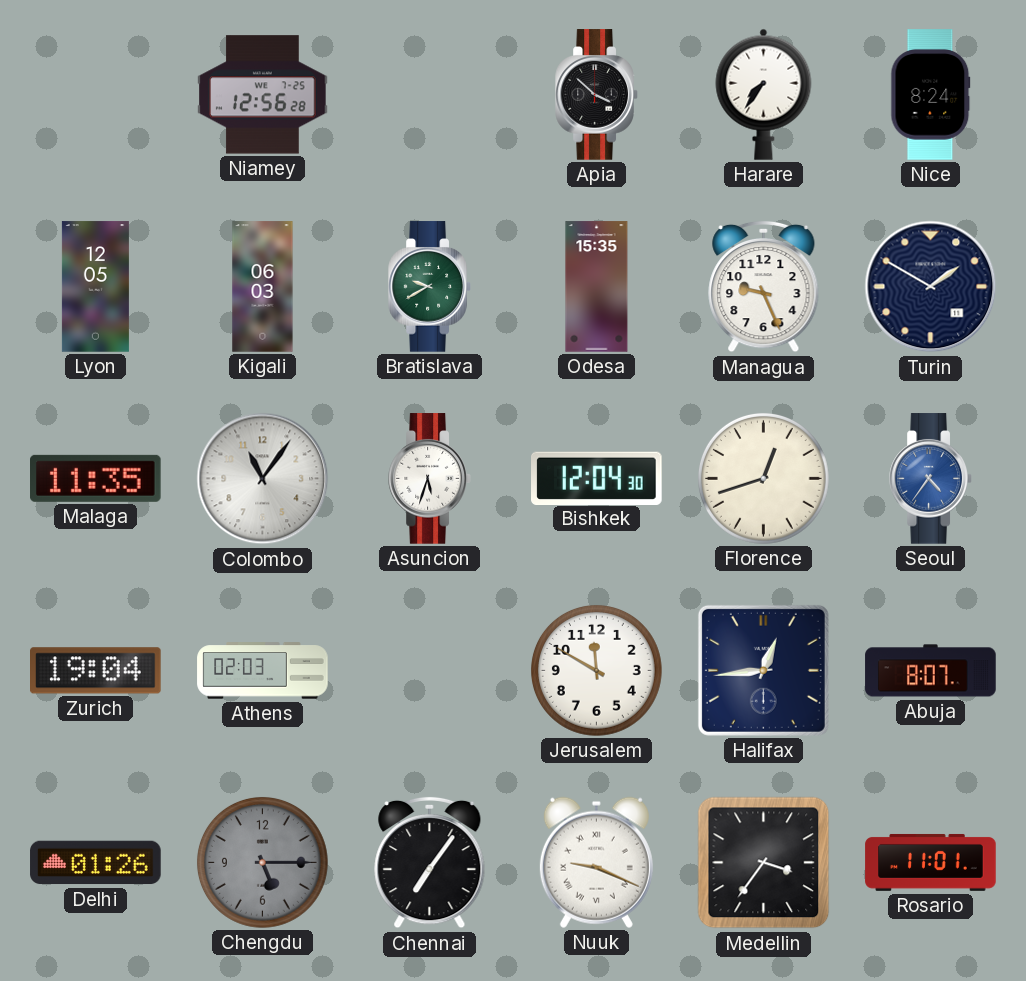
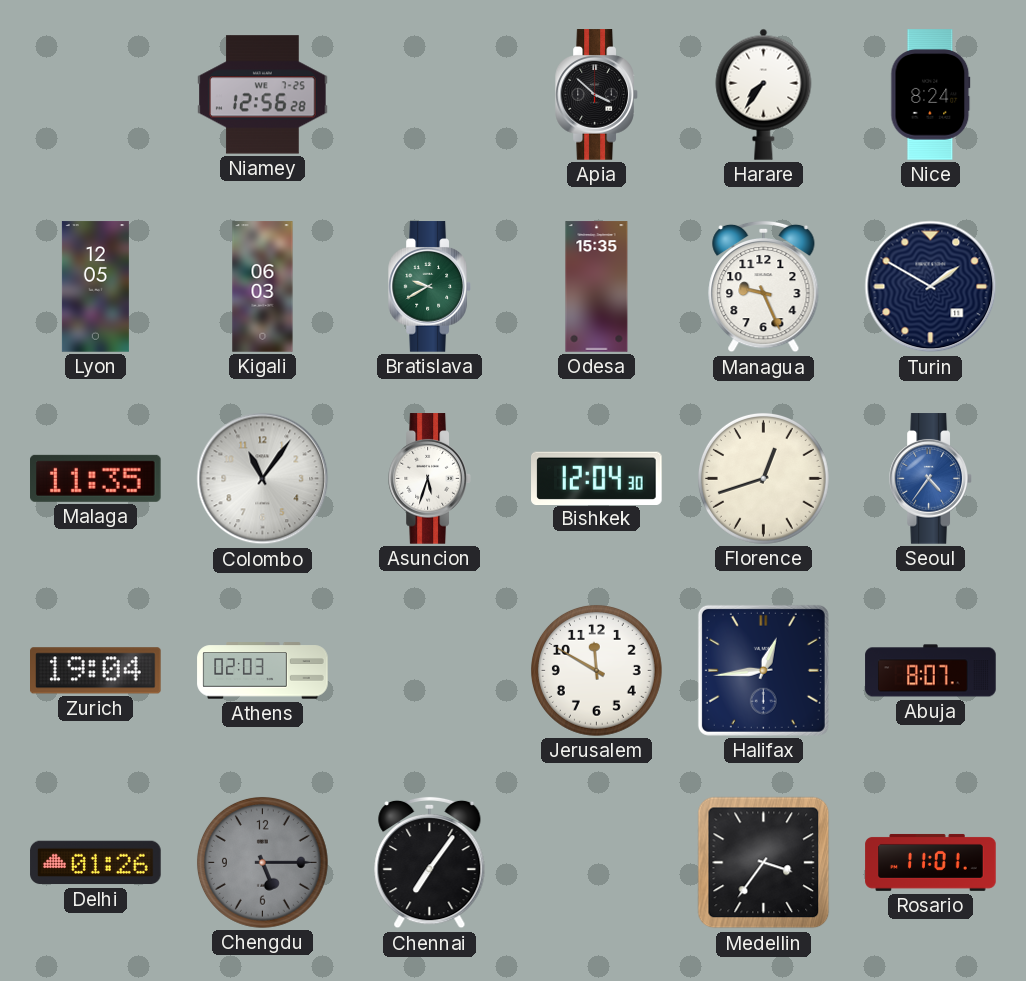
Nuuk: 9:19 -> none
